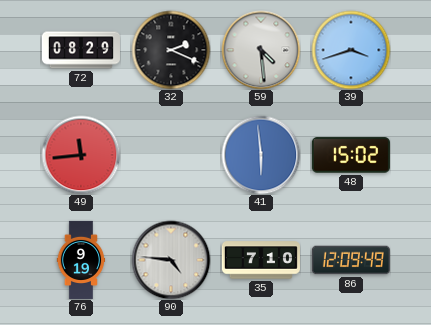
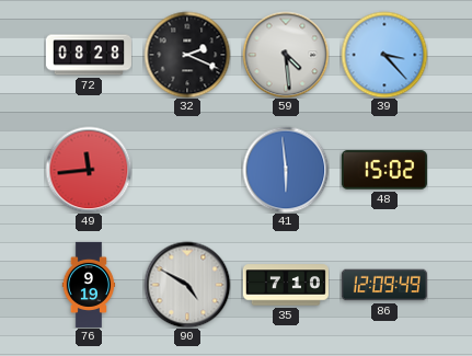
72: 08:29 -> 08:28
39: 3:42 -> 3:23
90: 4:46 -> 4:50
